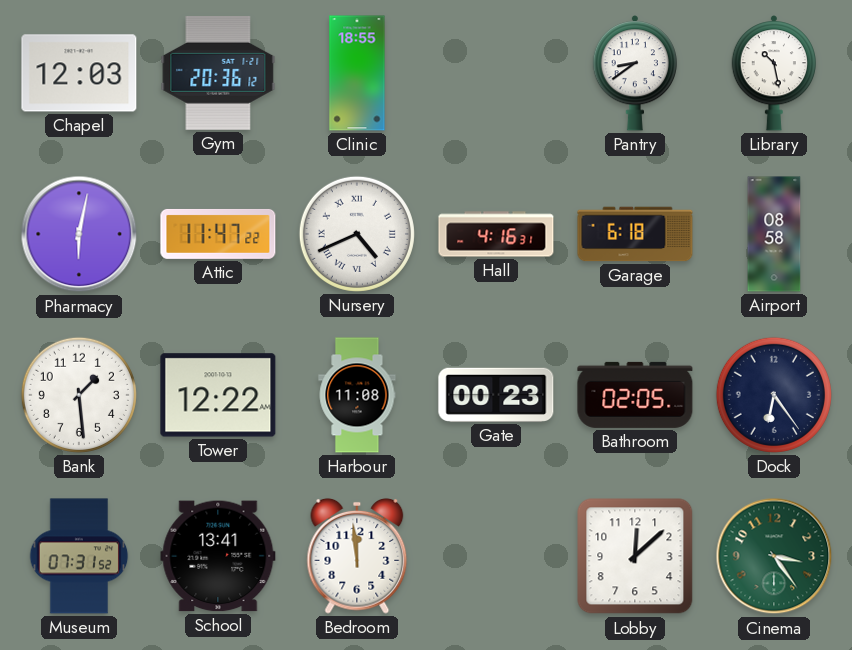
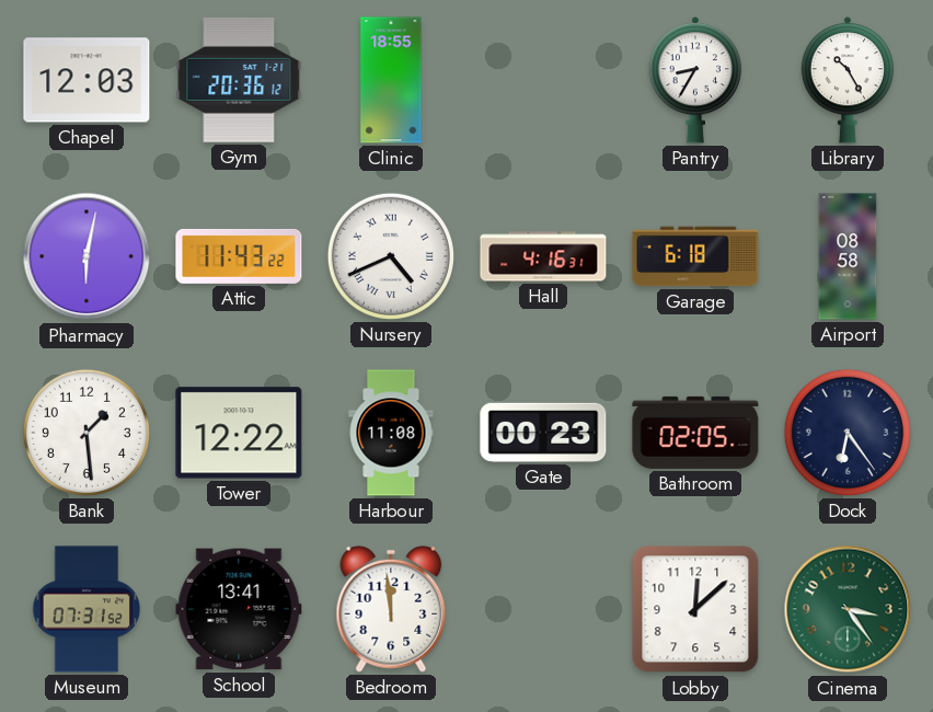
Pantry: 8:39 -> 8:35
Library: 10:28 -> 10:25
Attic: 11:47 -> 11:43
